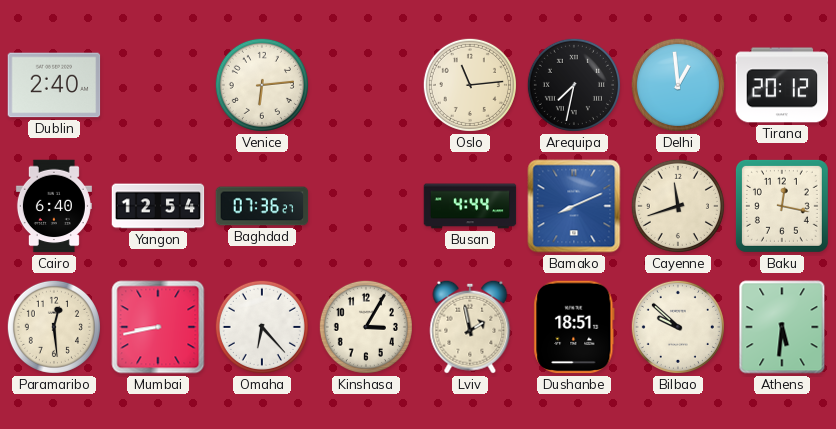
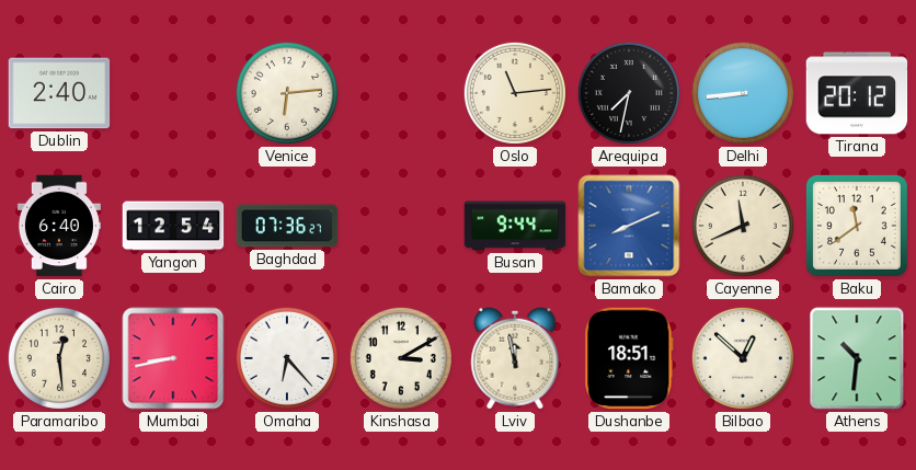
Delhi: 12:59 -> 8:44
Busan: 4:44 -> 9:44
Cayenne: 11:42 -> 11:41
Baku: 12:17 -> 11:39
Kinshasa: 3:05 -> 3:10
Lviv: 1:58 -> 11:58
Bilbao: 9:52 -> 12:52
Athens: 5:31 -> 10:31
